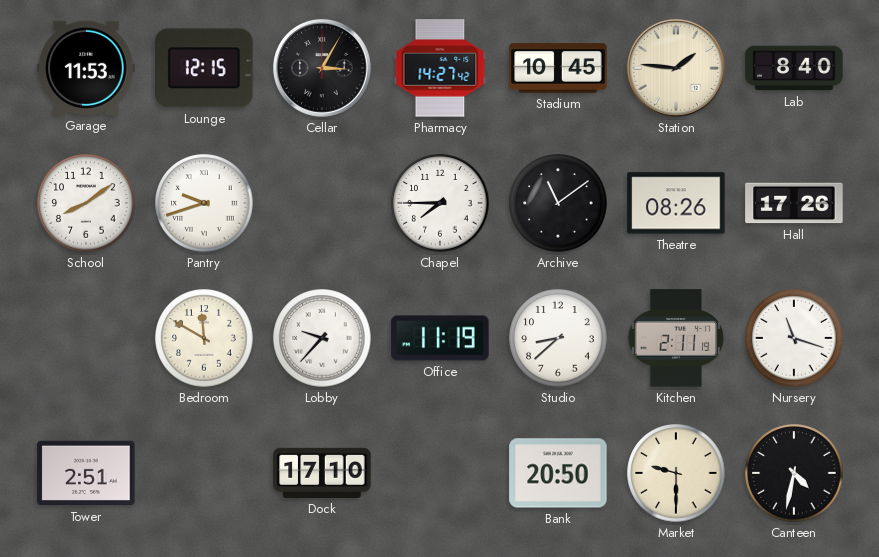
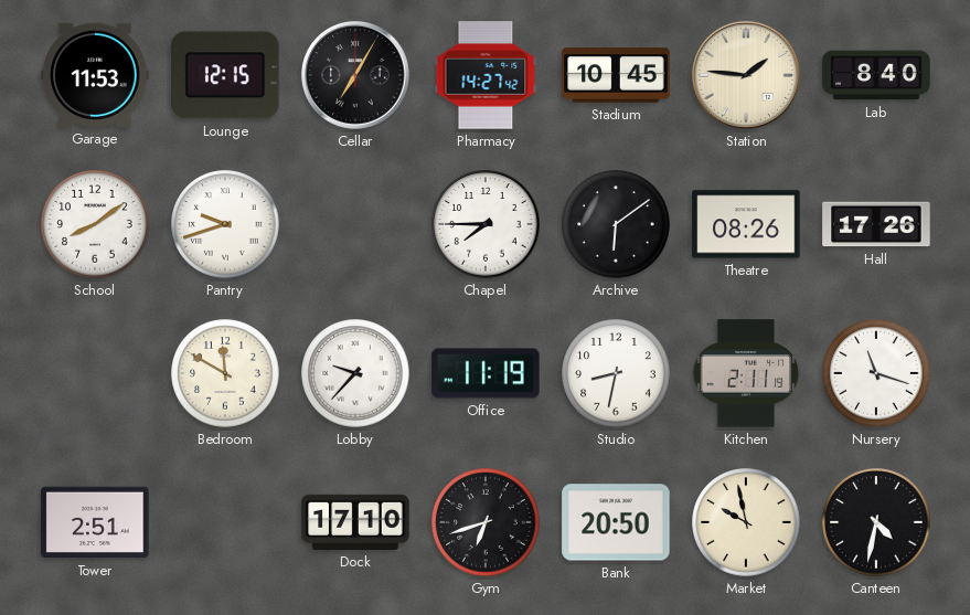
Cellar: 3:05 -> 7:05
Archive: 11:09 -> 6:09
Studio: 8:38 -> 8:32
Gym: none -> 6:42
Market: 9:30 -> 9:58
